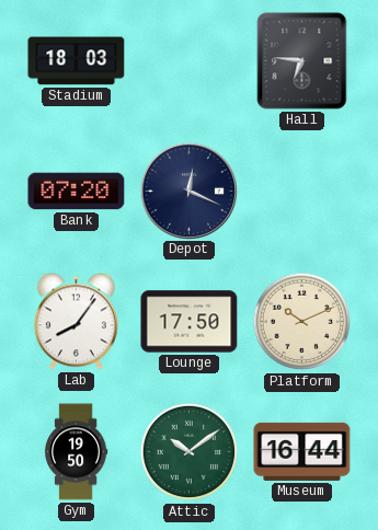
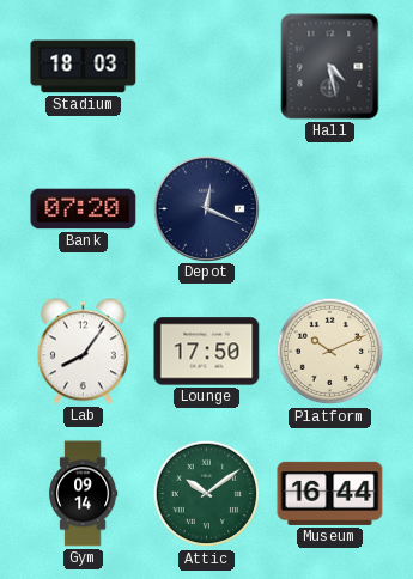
Hall: 6:46 -> 4:28
Gym: 19:50 -> 09:14
